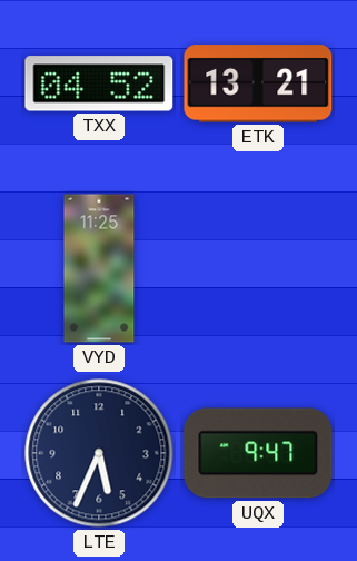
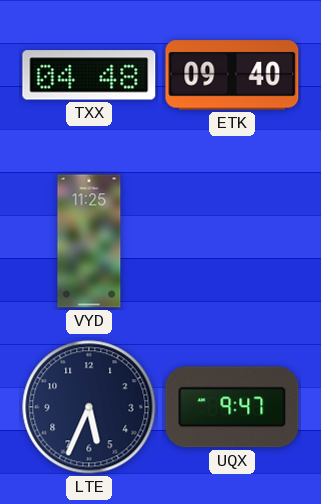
TXX: 04:52 -> 04:48
ETK: 13:21 -> 09:40
